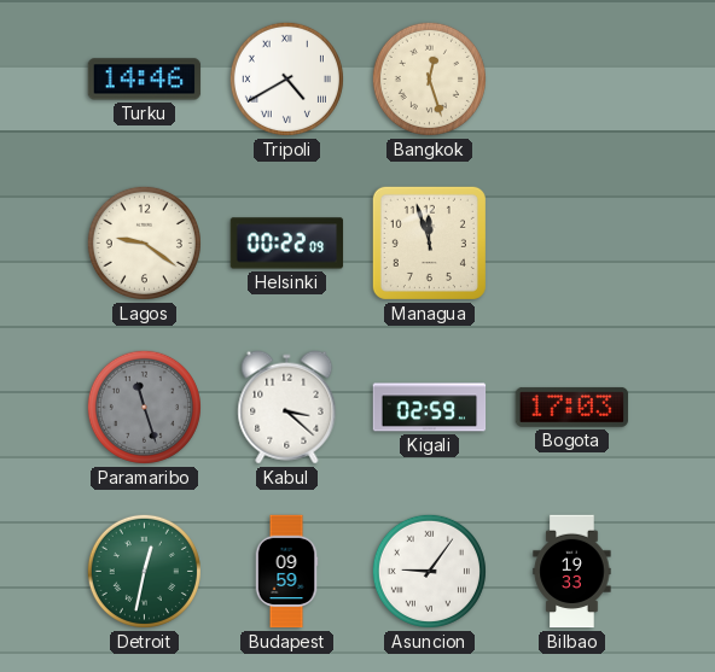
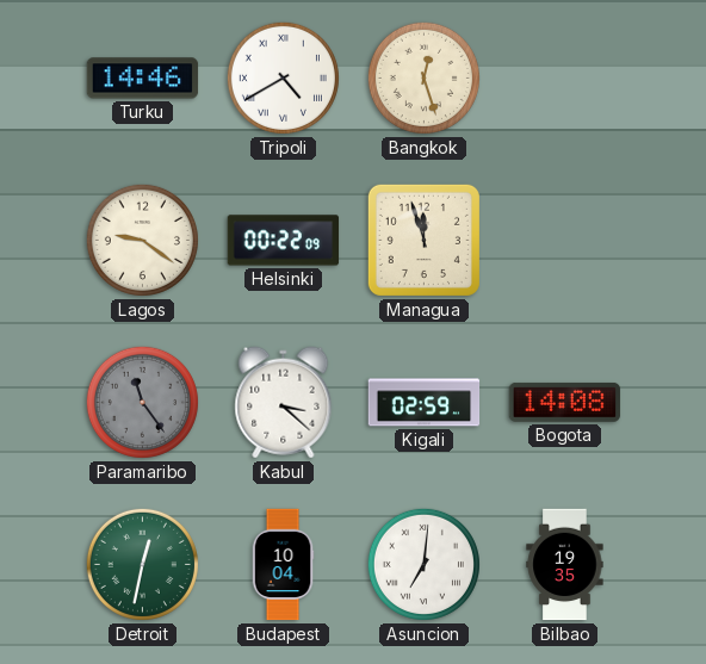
Paramaribo: 11:27 -> 11:24
Bogota: 17:03 -> 14:08
Budapest: 09:59 -> 10:04
Asuncion: 9:06 -> 7:01
Bilbao: 19:33 -> 19:35
